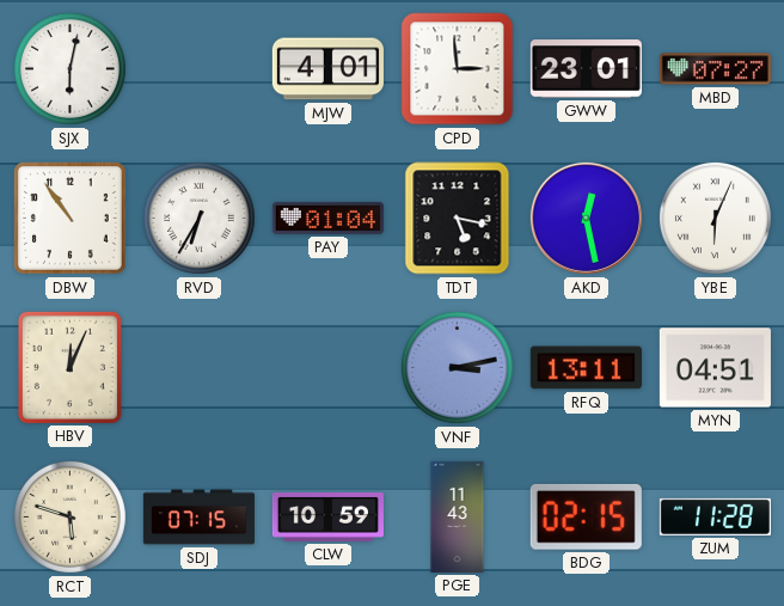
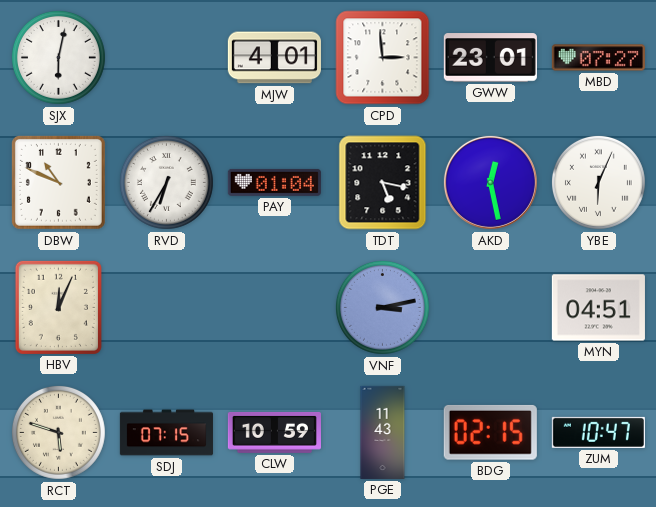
DBW: 10:54 -> 10:49
RFQ: 13:11 -> none
ZUM: 11:28 -> 10:47
